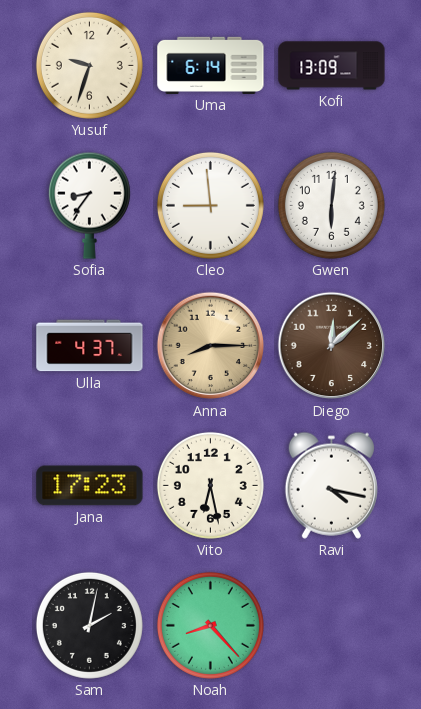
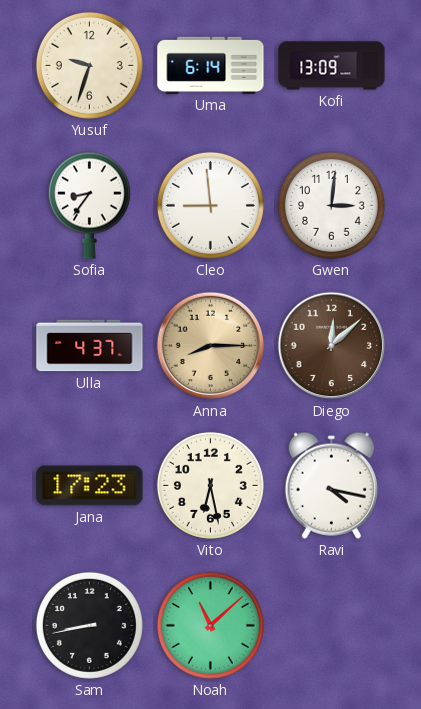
Gwen: 6:01 -> 3:01
Sam: 2:02 -> 8:43
Noah: 8:23 -> 11:08
